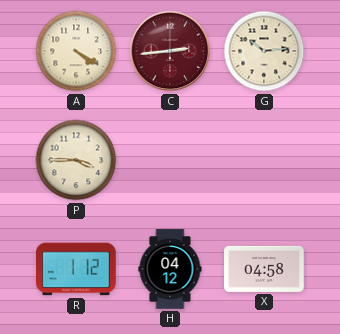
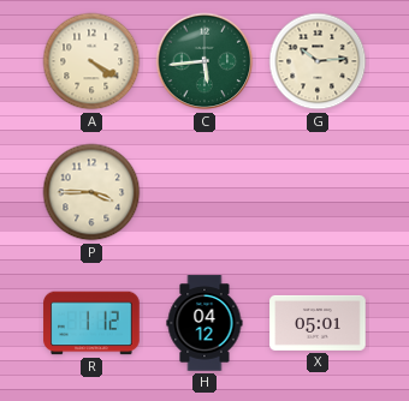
C: 2:44 -> 5:44
C dial: burgundy -> green
X: 04:58 -> 05:01
